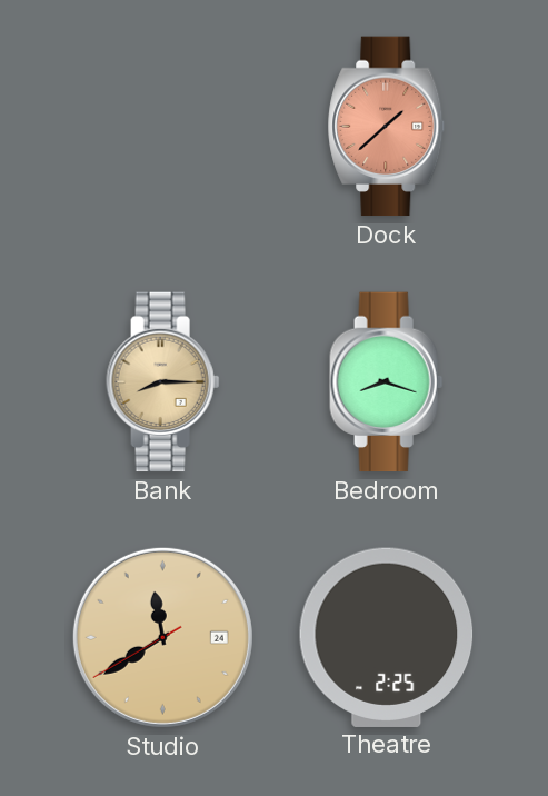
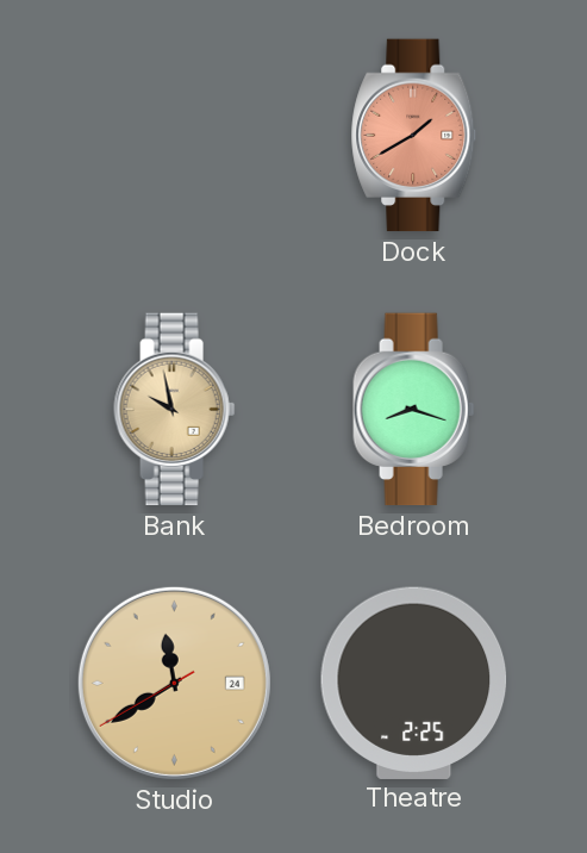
Dock: 1:38 -> 1:40
Bank: 8:15 -> 9:58
